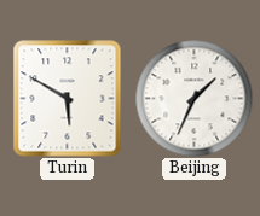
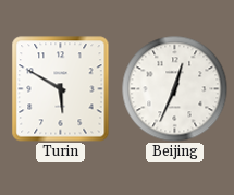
Beijing: 1:34 -> 12:34
